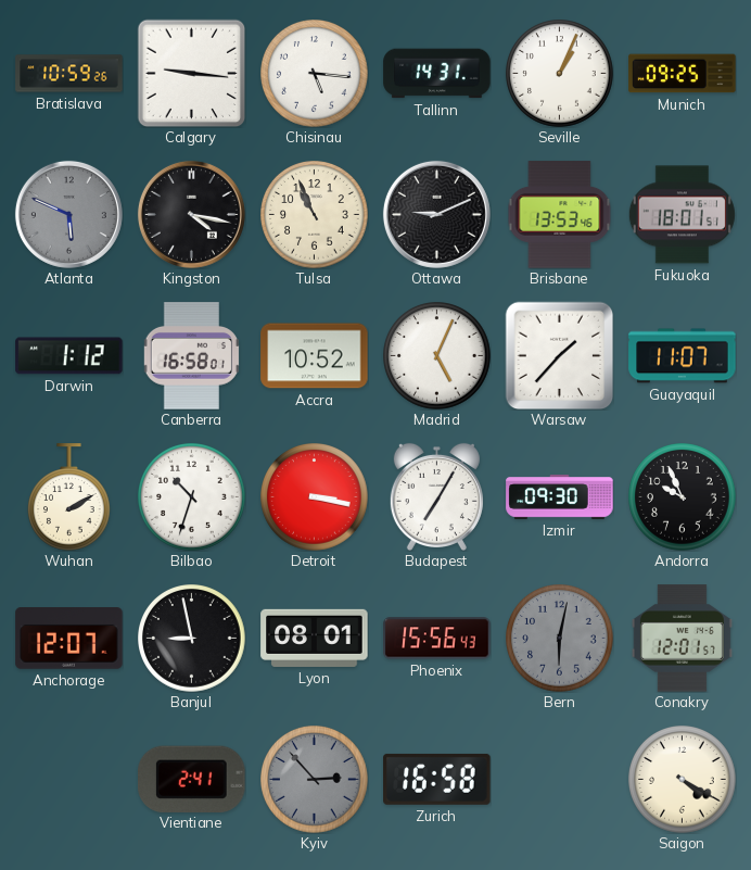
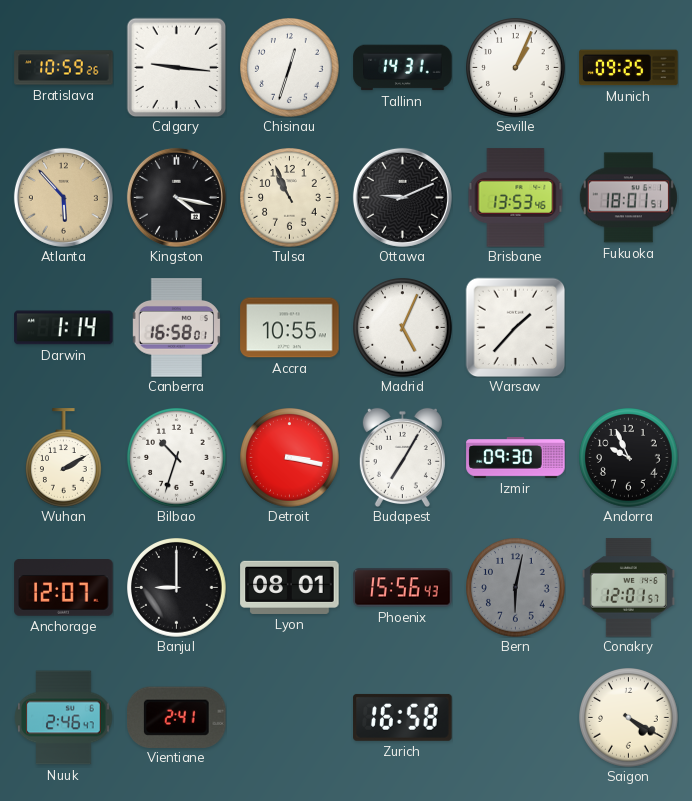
Chisinau: 5:16 -> 12:33
Atlanta: 5:49 -> 5:53
Atlanta dial: grey -> champagne
Darwin: 1:12 -> 1:14
Accra: 10:52 -> 10:55
Guayaquil: 11:07 -> none
Banjul: 8:58 -> 9:00
Nuuk: none -> 2:46
Kyiv: 2:53 -> none
